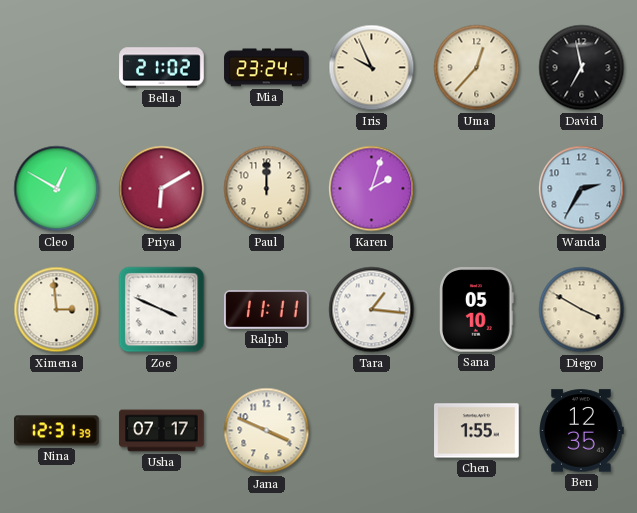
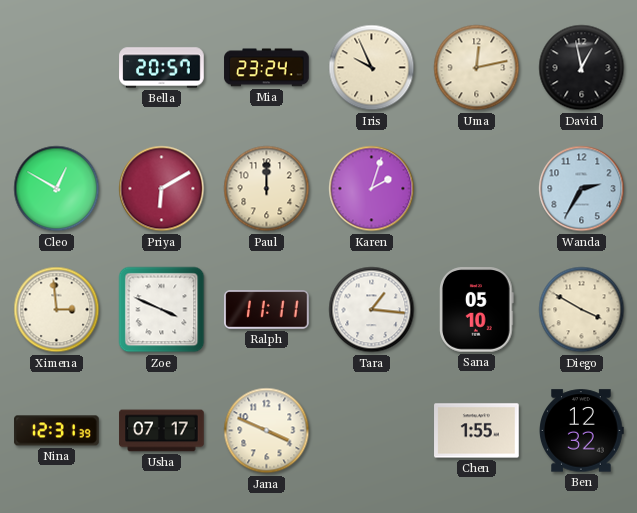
Bella: 21:02 -> 20:57
Uma: 12:37 -> 12:13
David: 6:58 -> 12:58
Ben: 12:35 -> 12:32
